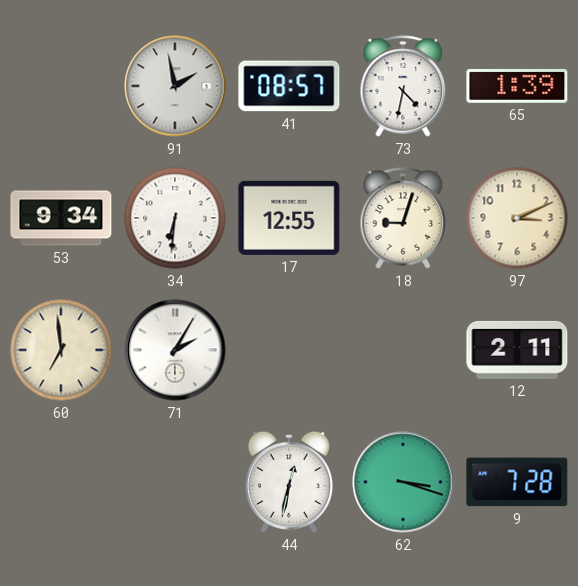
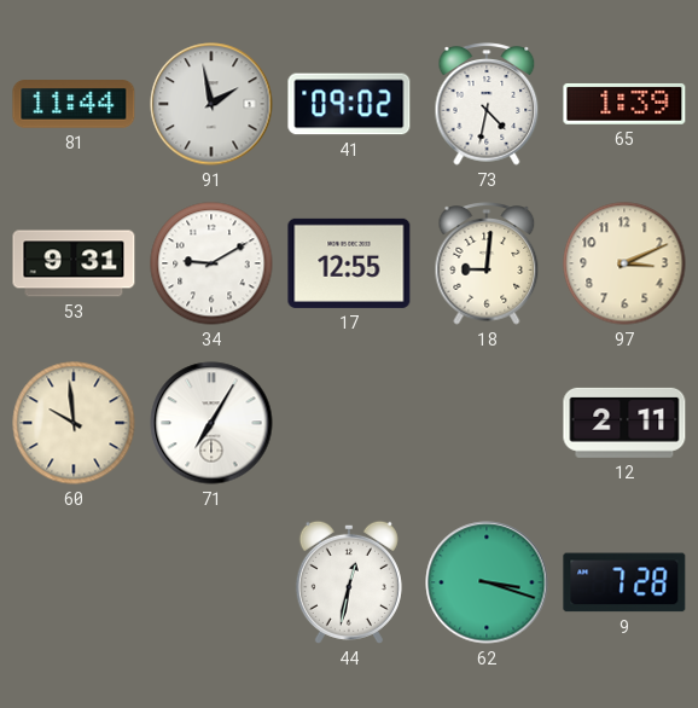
81: none -> 11:44
41: 08:57 -> 09:02
53: 9:34 -> 9:31
34: 6:31 -> 9:10
18: 9:03 -> 9:01
60: 6:59 -> 9:59
71: 2:05 -> 7:05
